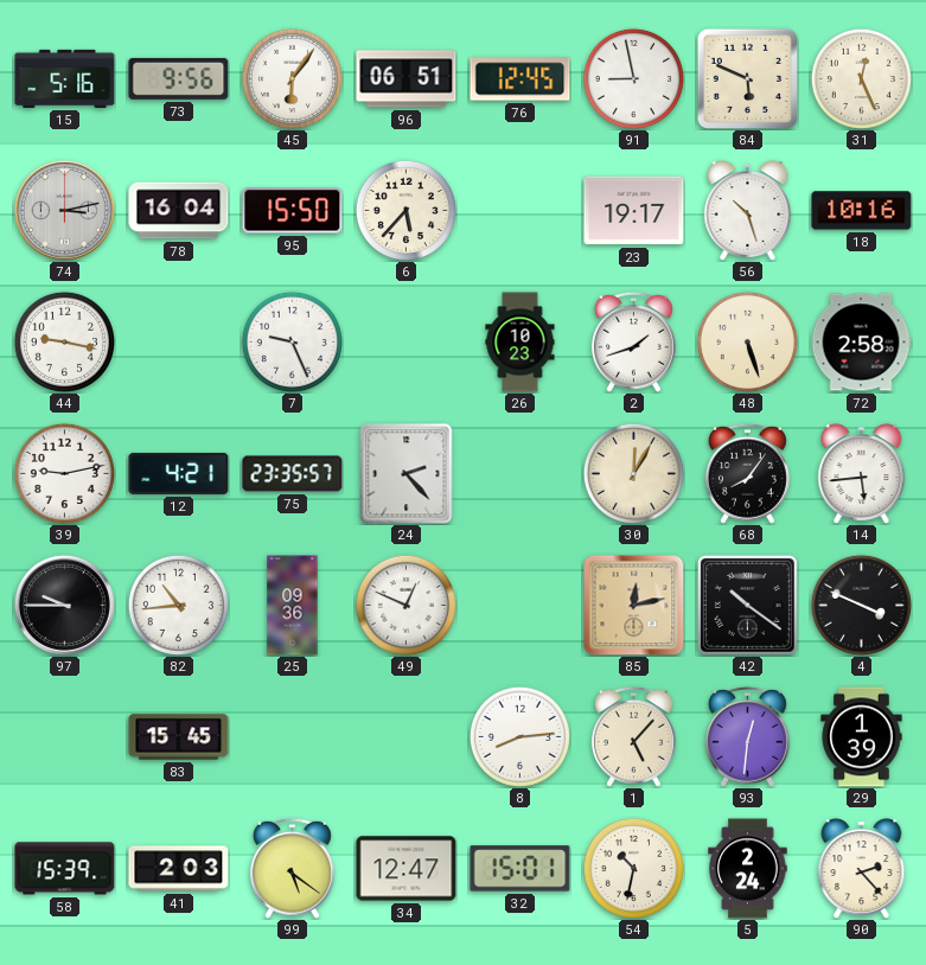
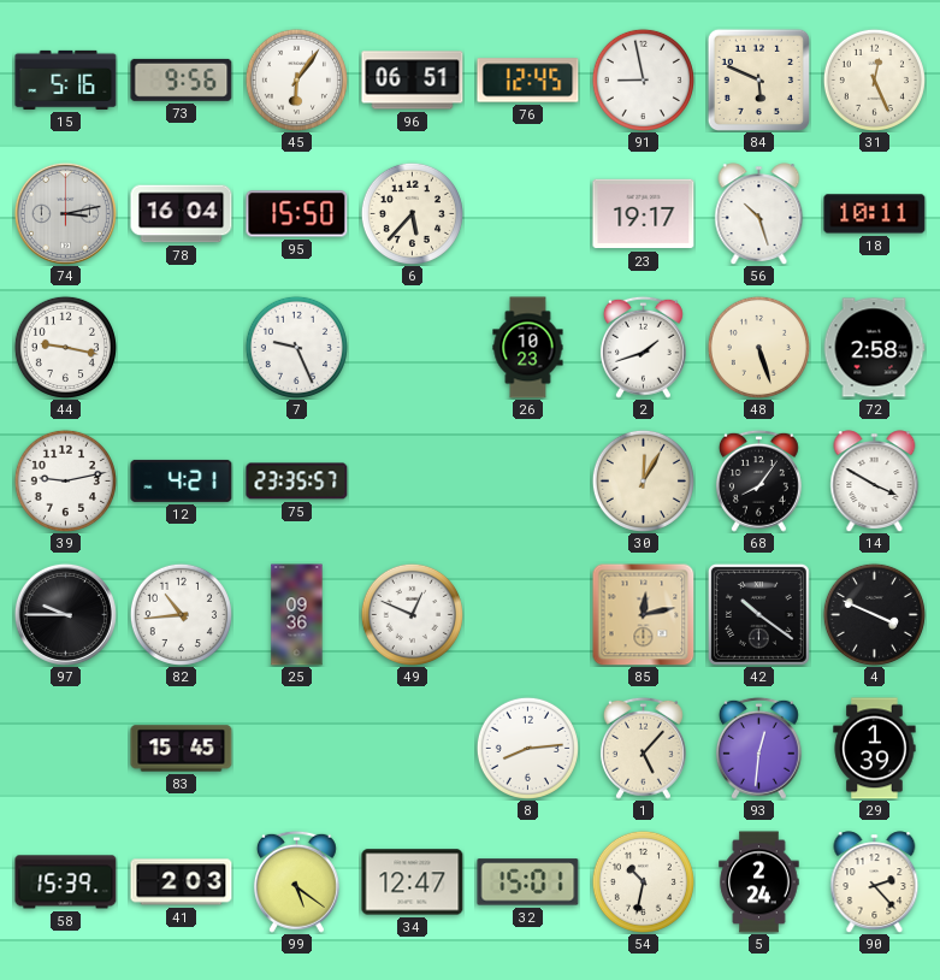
18: 10:16 -> 10:11
24: 2:23 -> none
14: 5:44 -> 3:50
